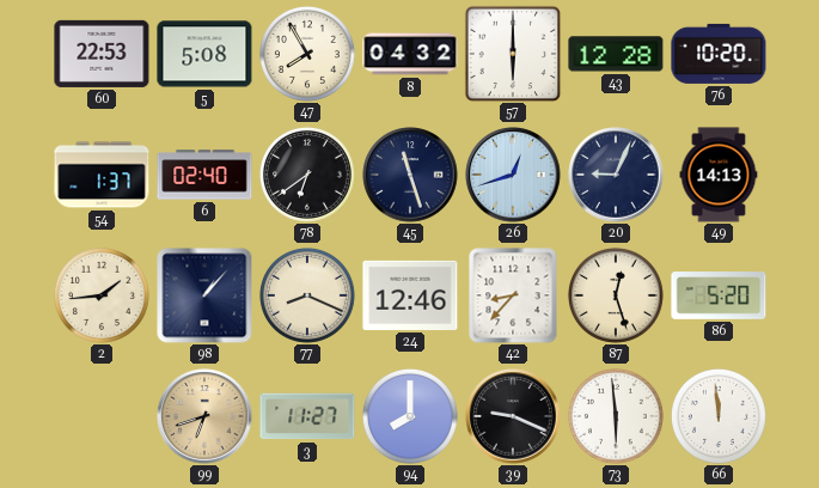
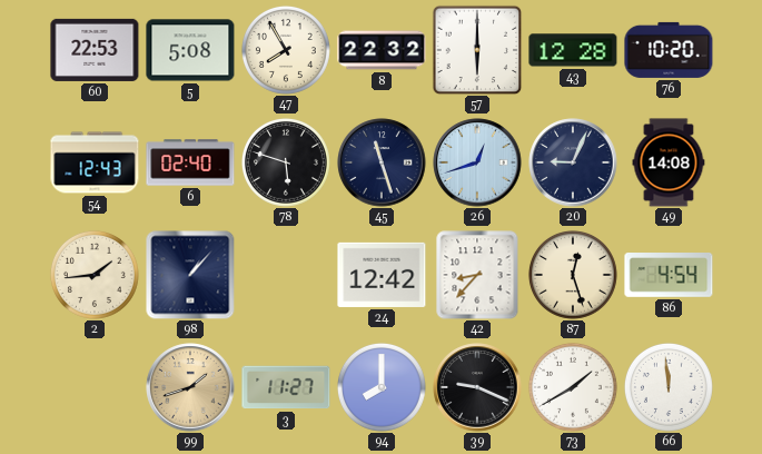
8: 04:32 -> 22:32
54: 1:37 -> 12:43
78: 6:39 -> 5:48
49: 14:13 -> 14:08
77: 8:19 -> none
24: 12:46 -> 12:42
86: 5:20 -> 4:54
99: 6:42 -> 1:42
73: 5:59 -> 1:40
